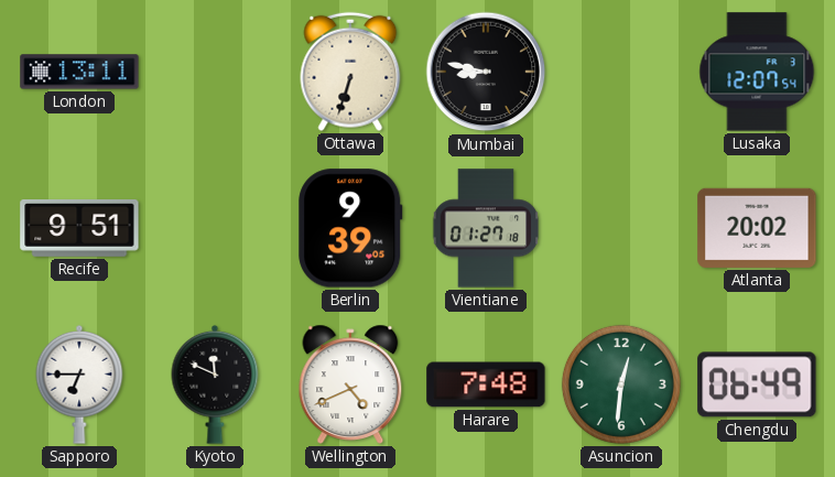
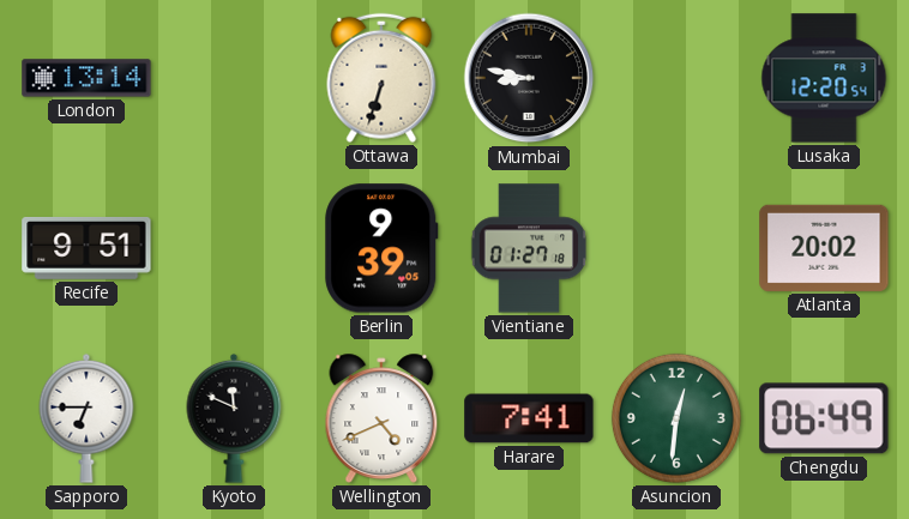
London: 13:11 -> 13:14
Lusaka: 12:07 -> 12:20
Harare: 7:48 -> 7:41
